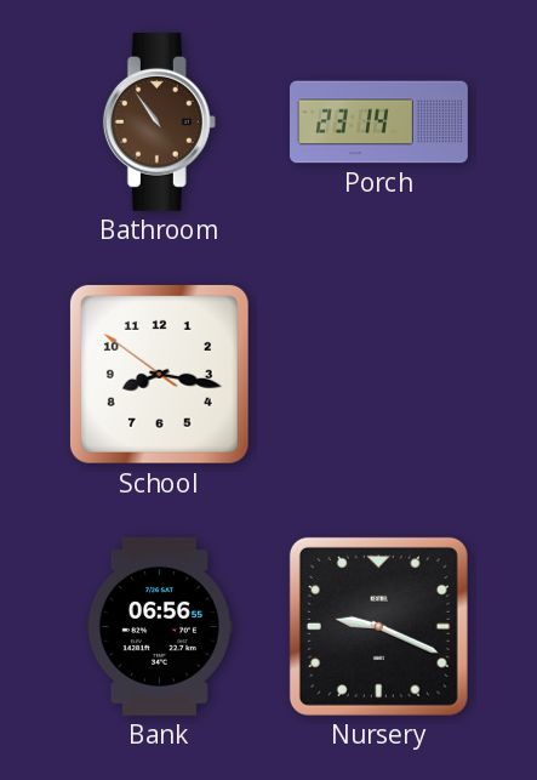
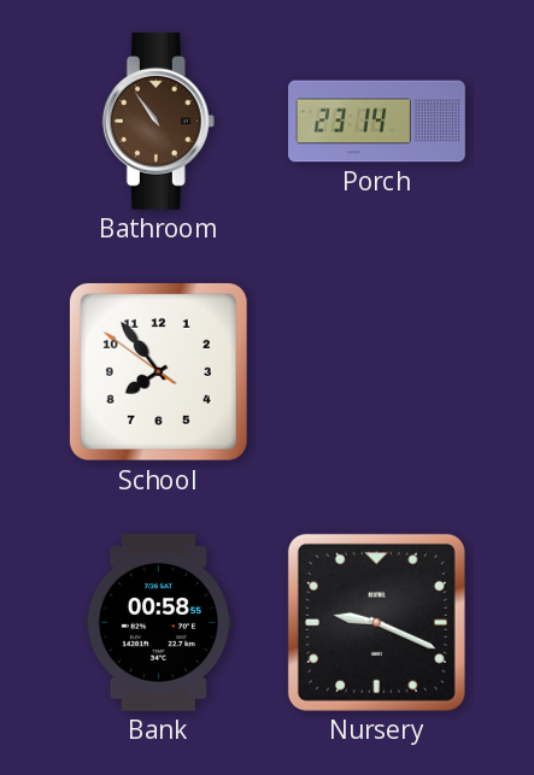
School: 8:16 -> 7:53
Bank: 06:56 -> 00:58
